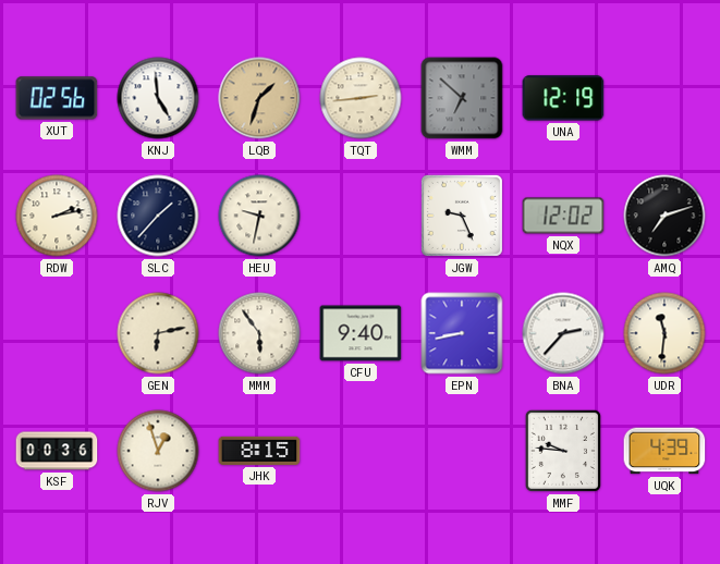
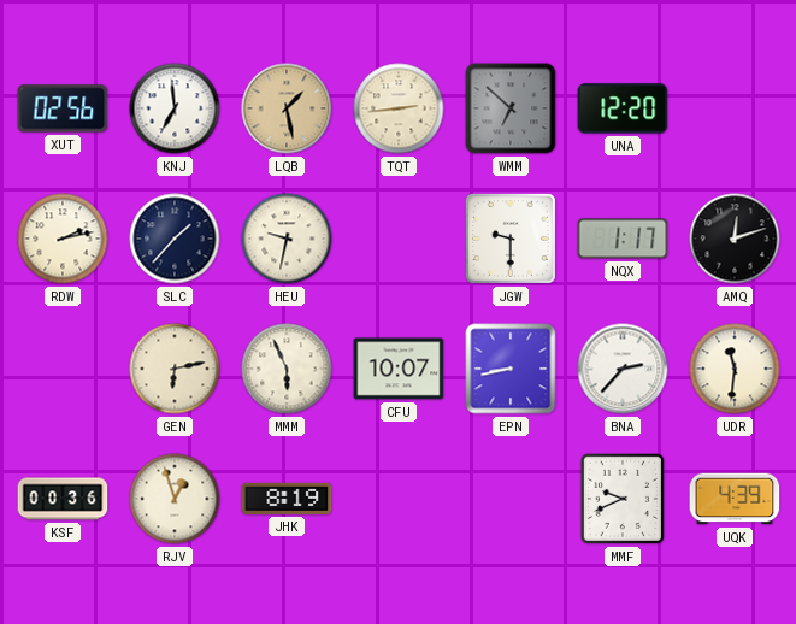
KNJ: 4:59 -> 6:59
LQB: 1:33 -> 1:28
UNA: 12:19 -> 12:20
JGW: 9:26 -> 9:30
NQX: 12:02 -> 1:17
AMQ: 7:12 -> 12:12
MMM: 5:54 -> 5:56
CFU: 9:40 -> 10:07
JHK: 8:15 -> 8:19
MMF: 9:46 -> 9:41
